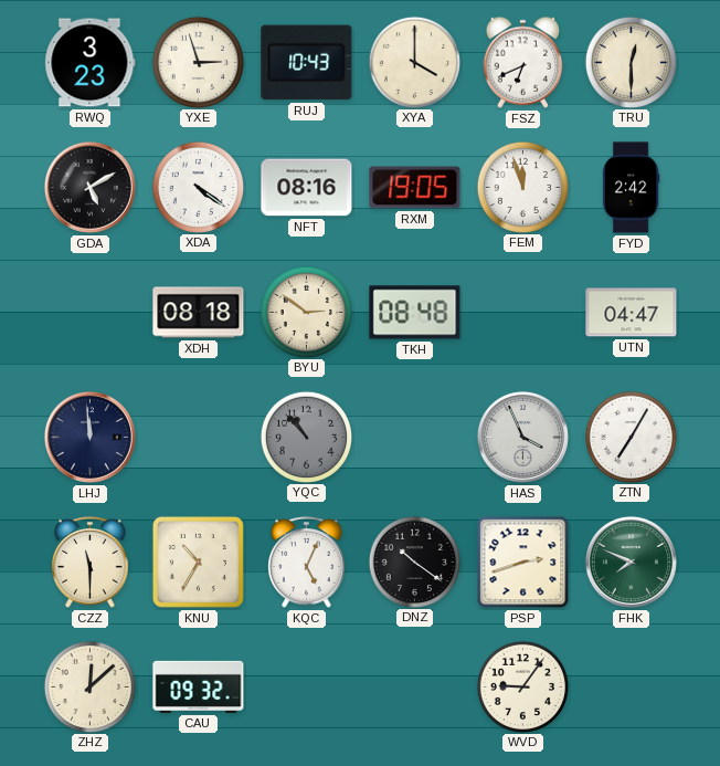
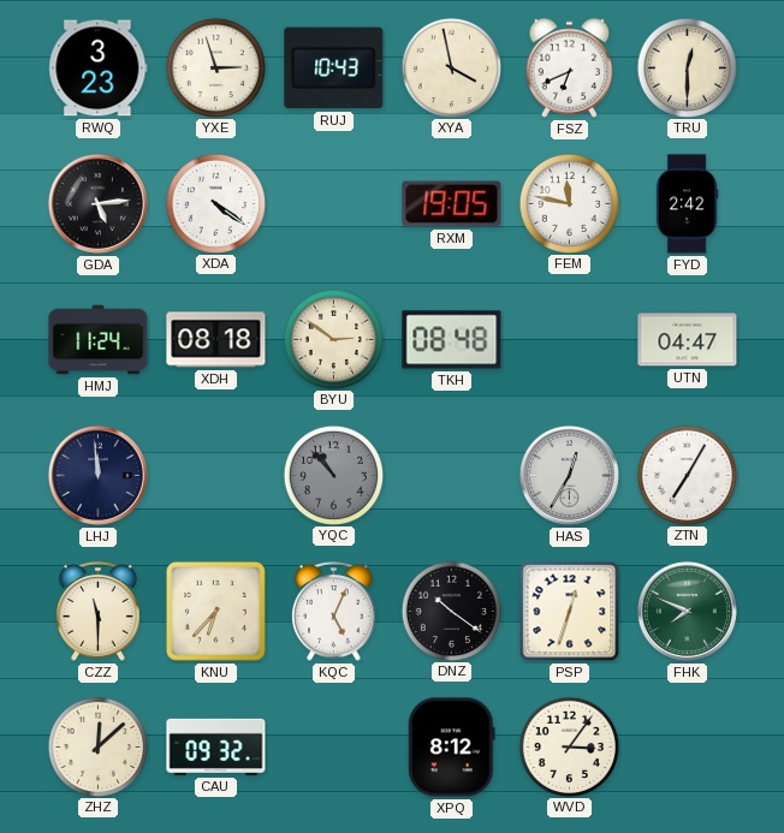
XYA: 4:00 -> 3:58
GDA: 5:10 -> 5:14
NFT: 08:16 -> none
FEM: 11:57 -> 11:47
HMJ: none -> 11:24
HAS: 3:56 -> 12:35
KNU: 10:35 -> 6:37
PSP: 2:42 -> 12:33
XPQ: none -> 8:12
WVD: 9:06 -> 3:06
